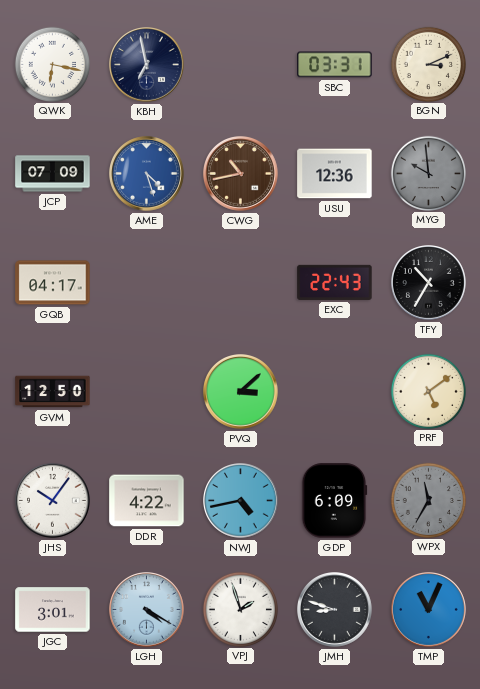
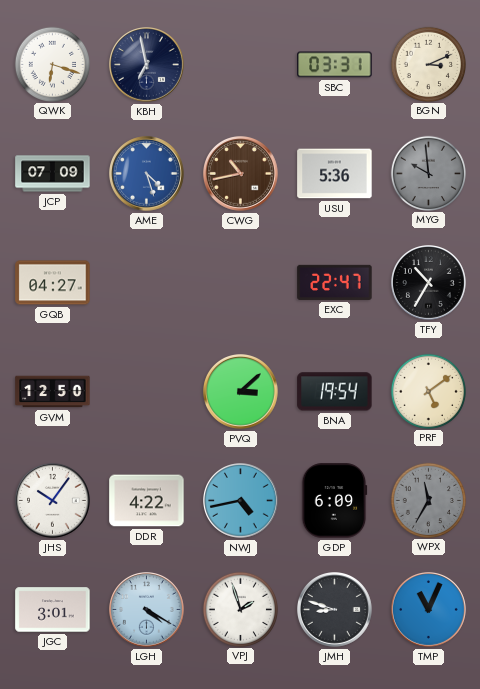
QWK: 6:17 -> 6:18
USU: 12:36 -> 5:36
GQB: 04:17 -> 04:27
EXC: 22:43 -> 22:47
BNA: none -> 19:54
